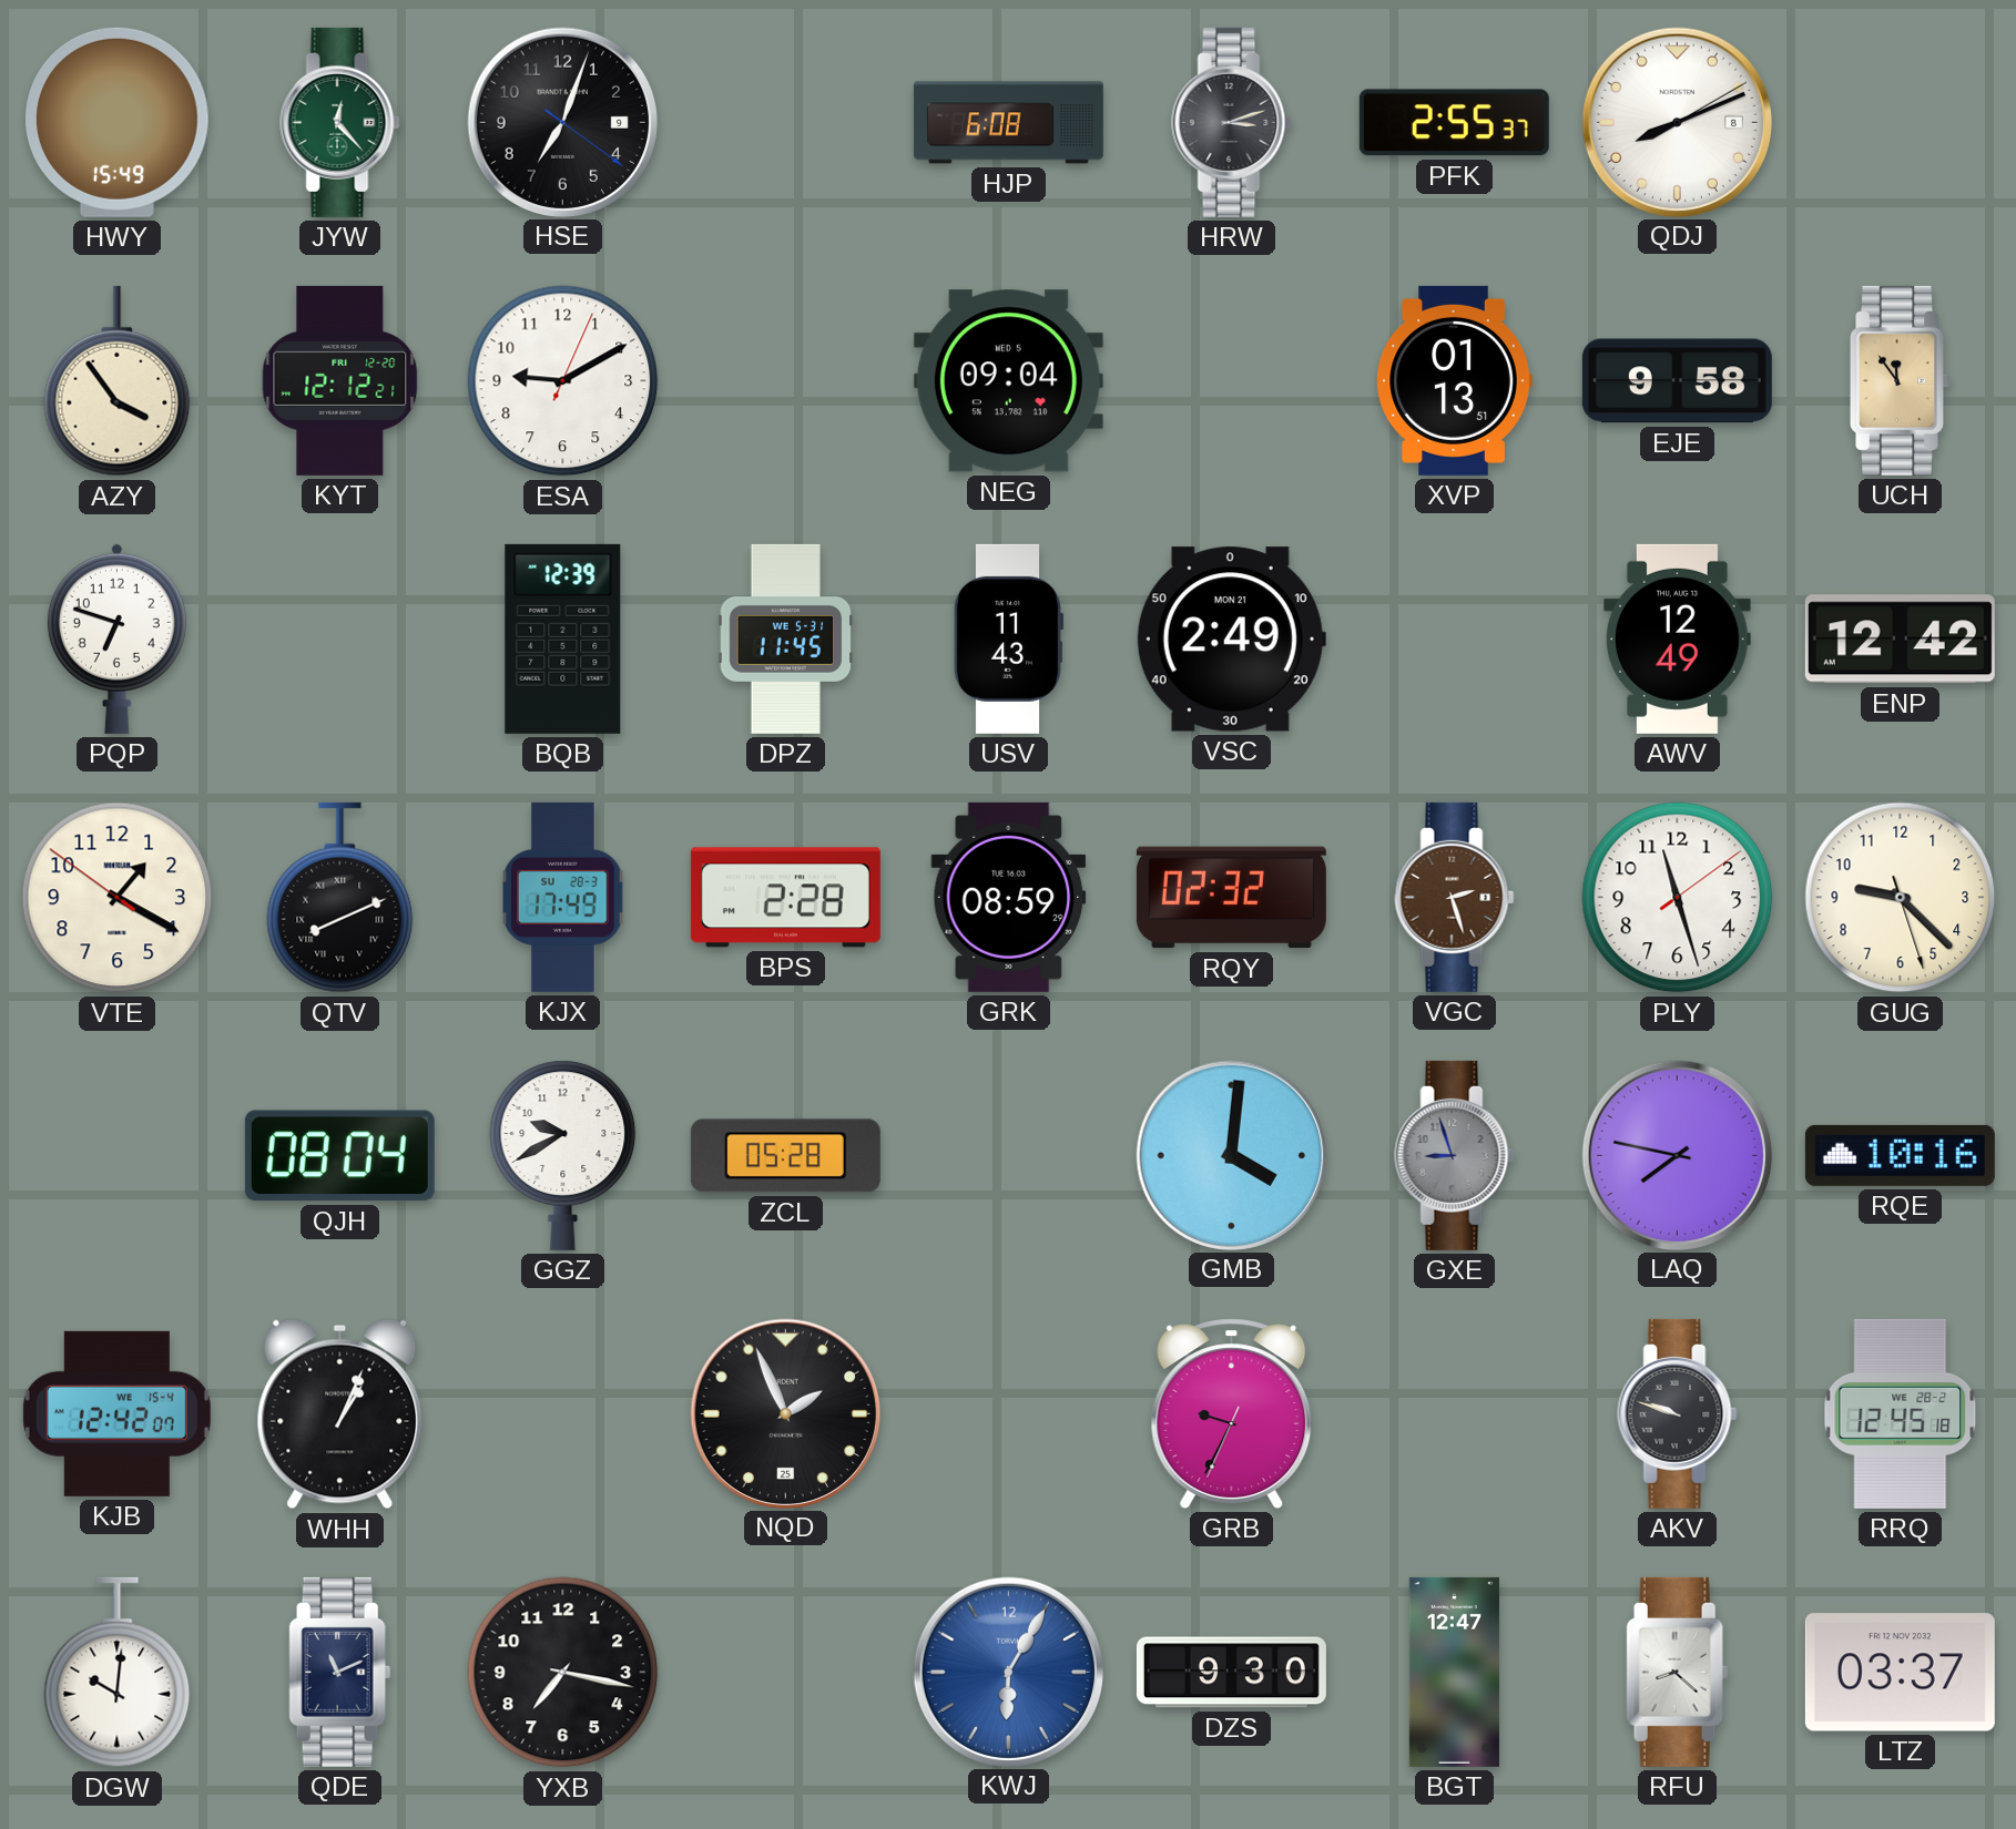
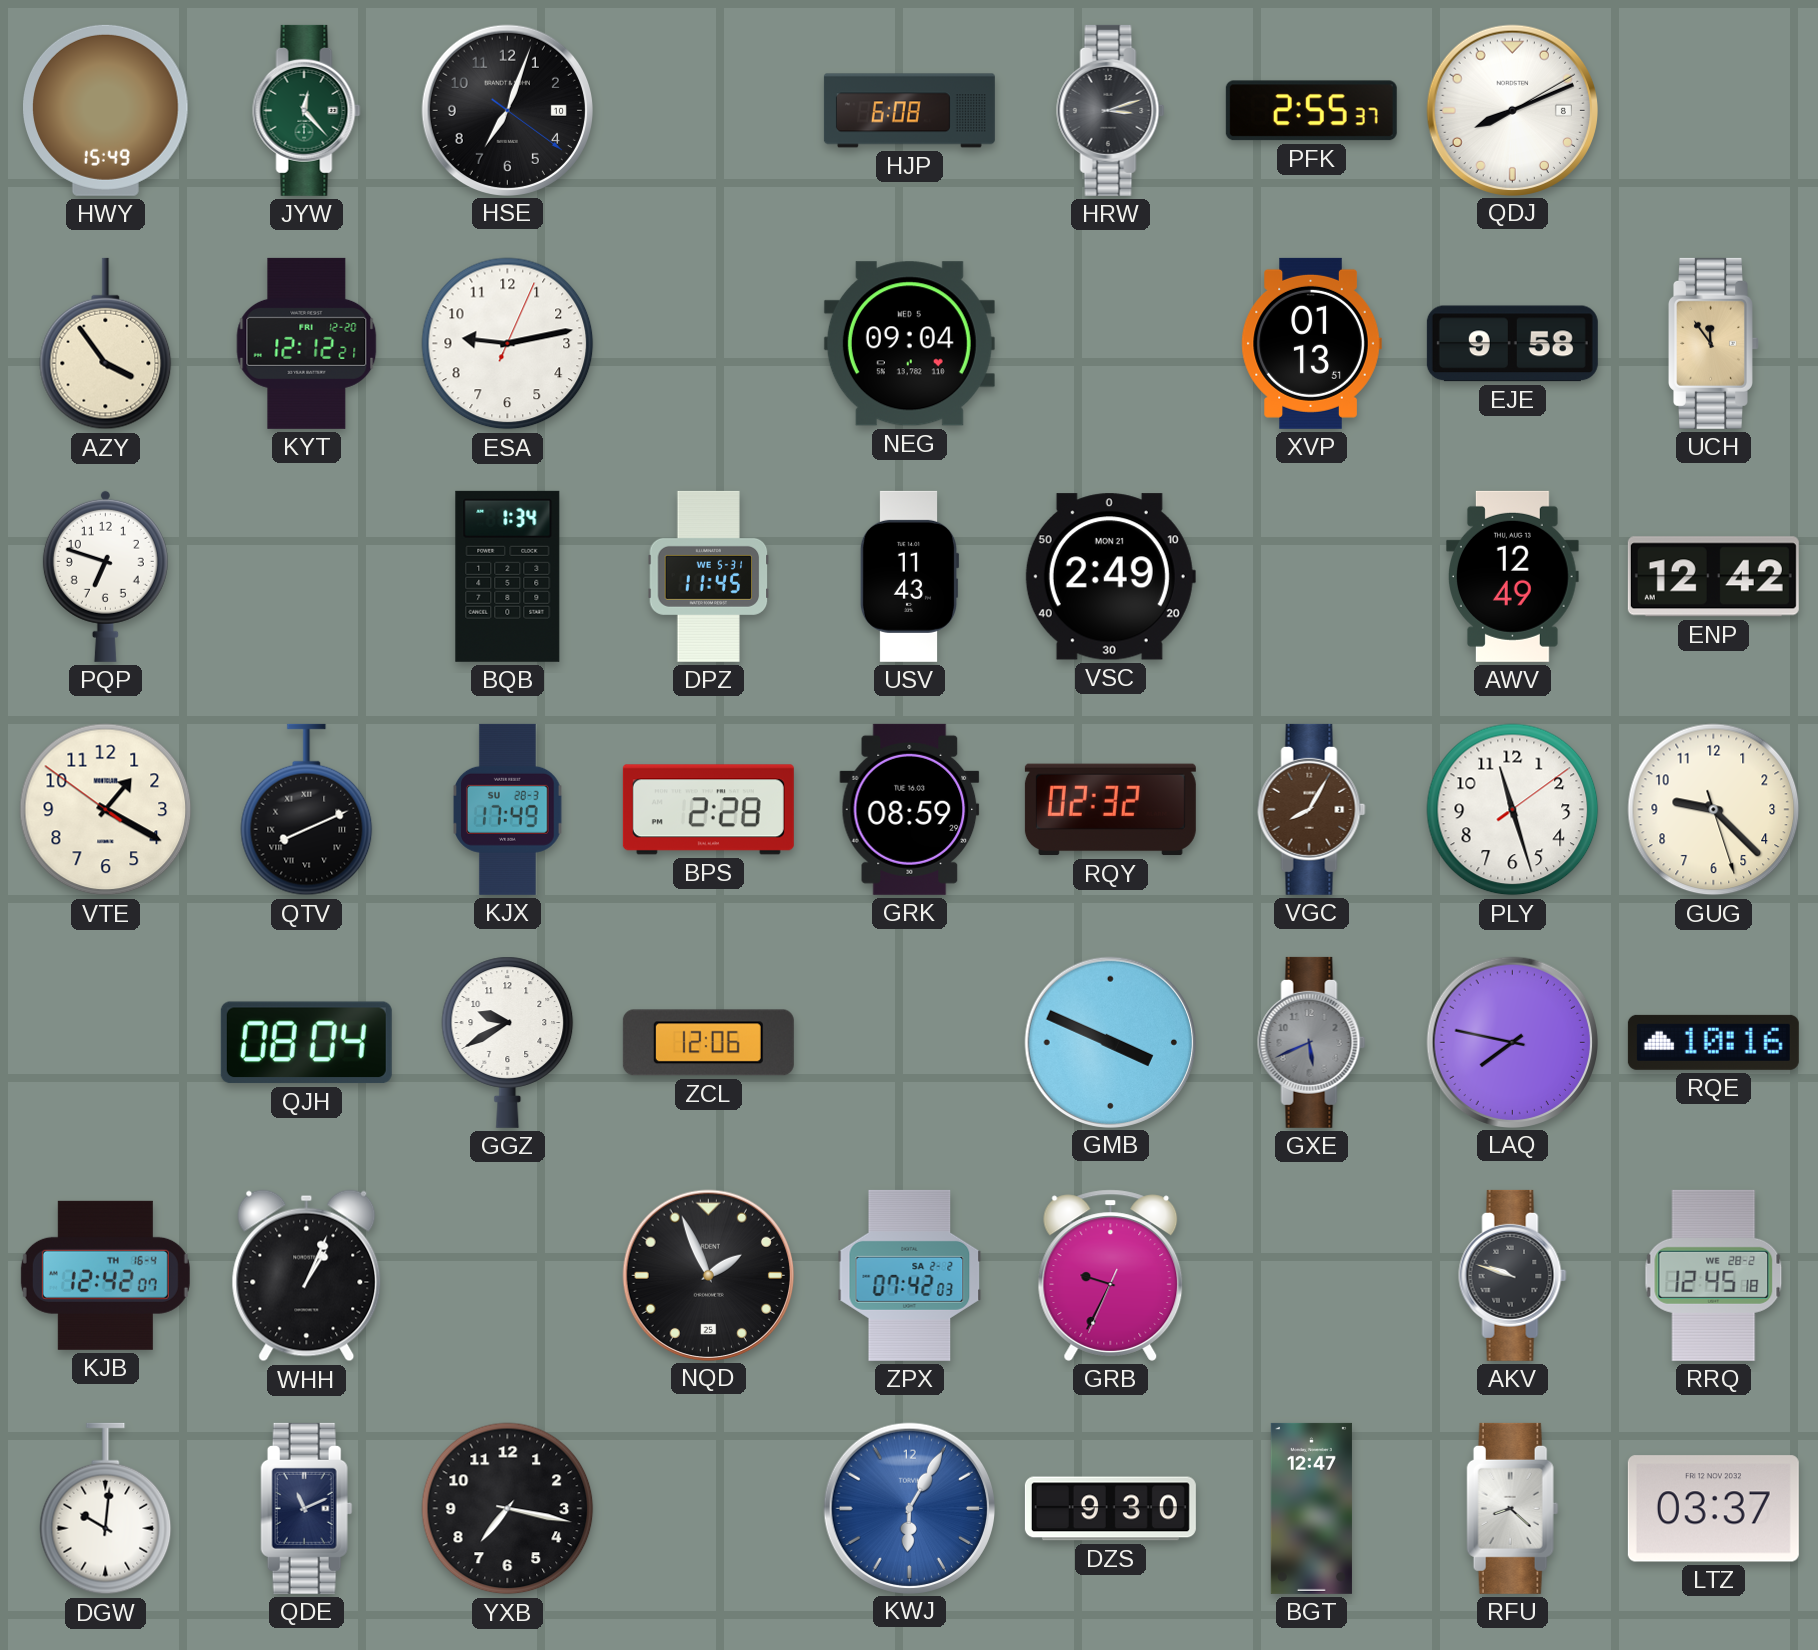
HSE date: 9 -> 10
ESA: 9:10 -> 9:13
BQB: 12:39 -> 1:34
VGC: 2:27 -> 8:05
ZCL: 05:28 -> 12:06
GMB: 4:01 -> 3:49
GXE: 8:57 -> 5:41
KJB date: WE 15-4 -> TH 16-4
ZPX: none -> 07:42
